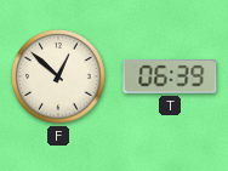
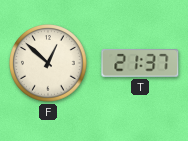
T: 06:39 -> 21:37
